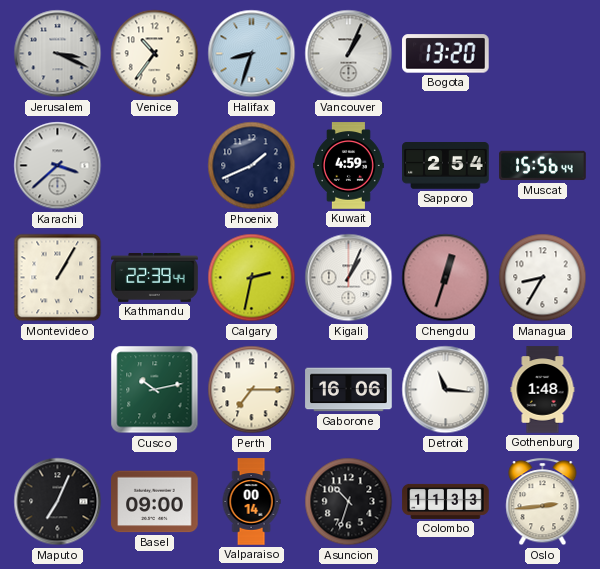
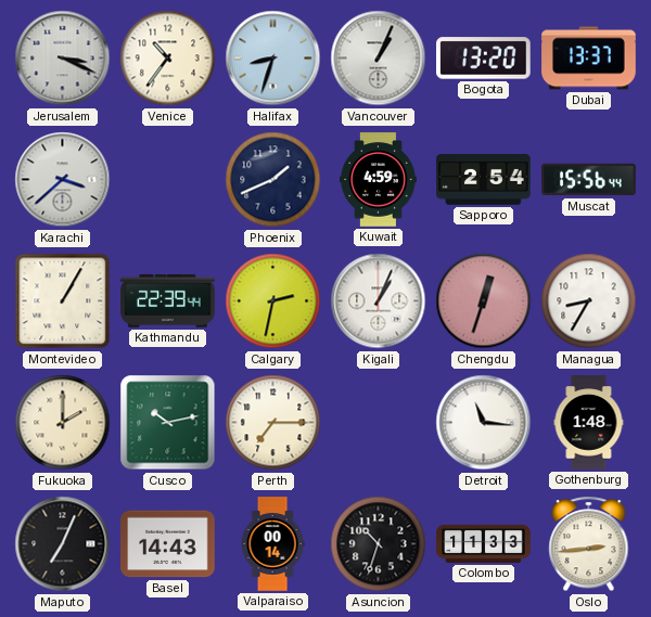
Dubai: none -> 13:37
Fukuoka: none -> 2:00
Gaborone: 16:06 -> none
Basel: 09:00 -> 14:43
